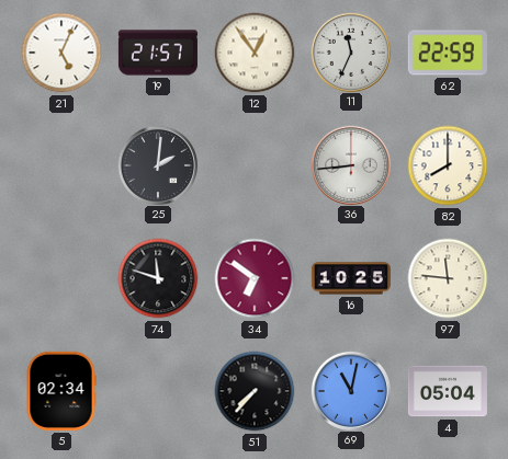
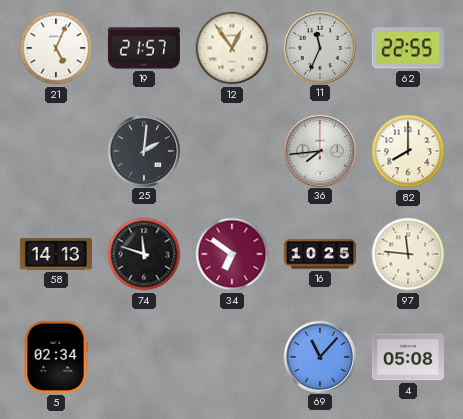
62: 22:59 -> 22:55
36: 8:44 -> 7:44
58: none -> 14:13
51: 7:37 -> none
69: 11:02 -> 11:07
4: 05:04 -> 05:08
